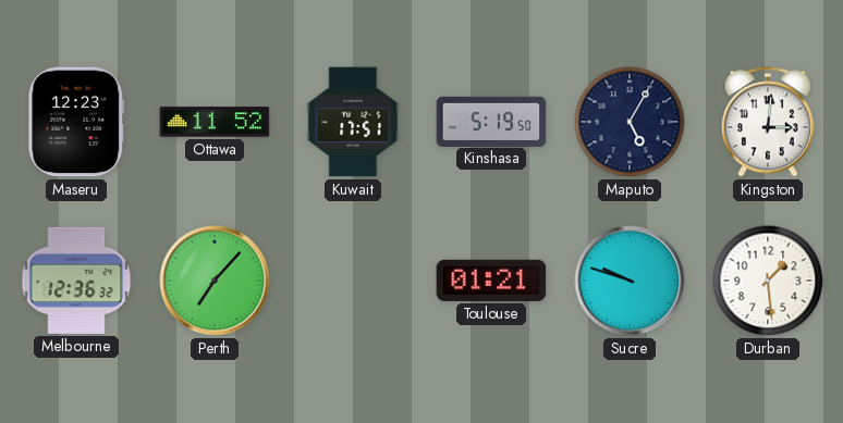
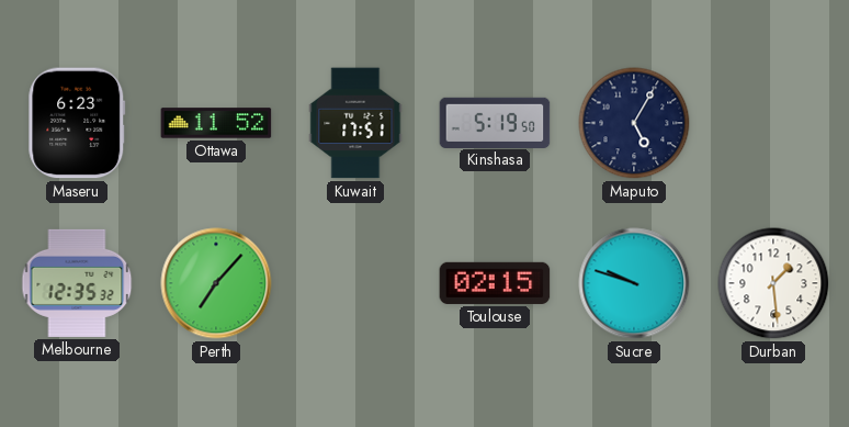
Maseru: 12:23 -> 6:23
Kingston: 3:01 -> none
Melbourne: 12:36 -> 12:35
Toulouse: 01:21 -> 02:15
